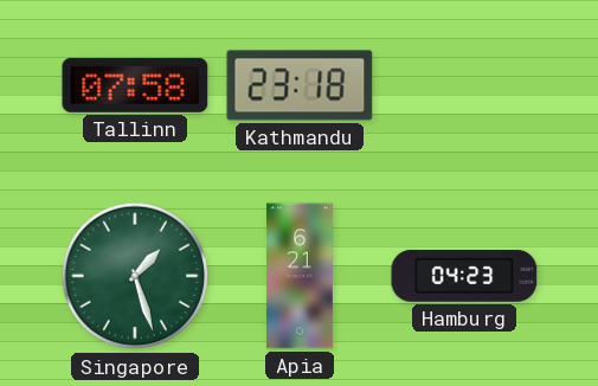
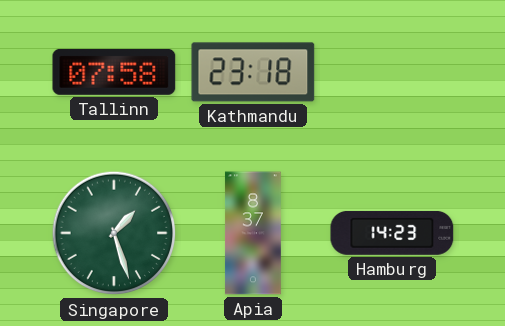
Apia: 6:21 -> 8:37
Hamburg: 04:23 -> 14:23
